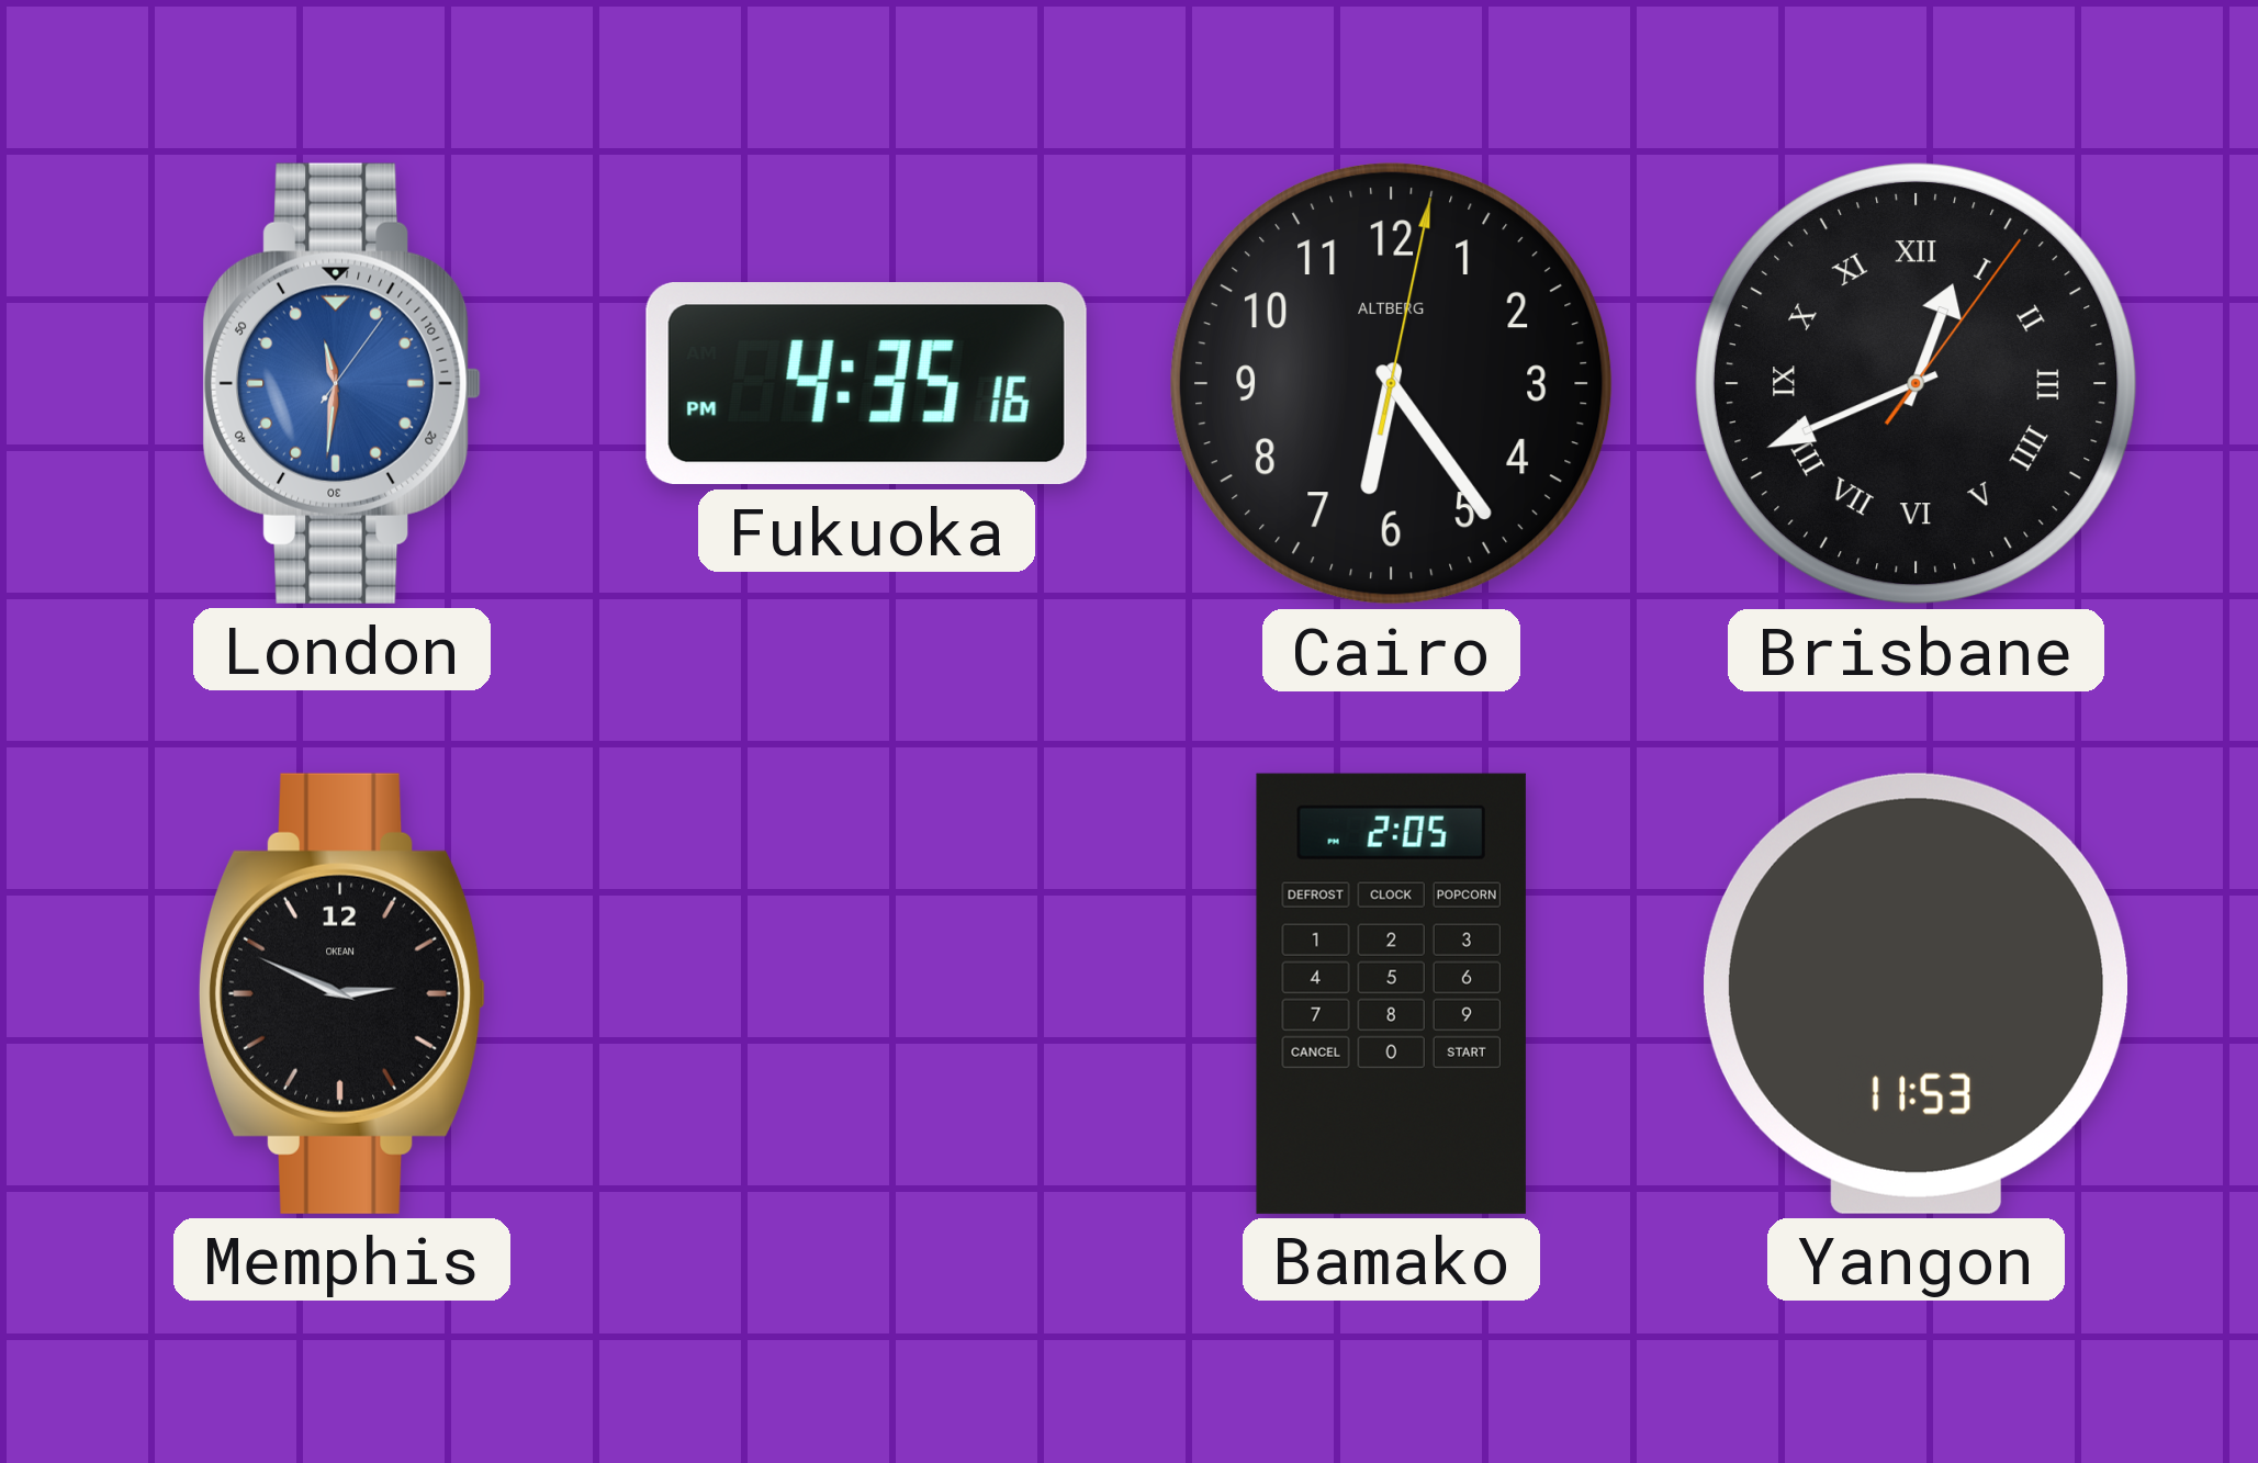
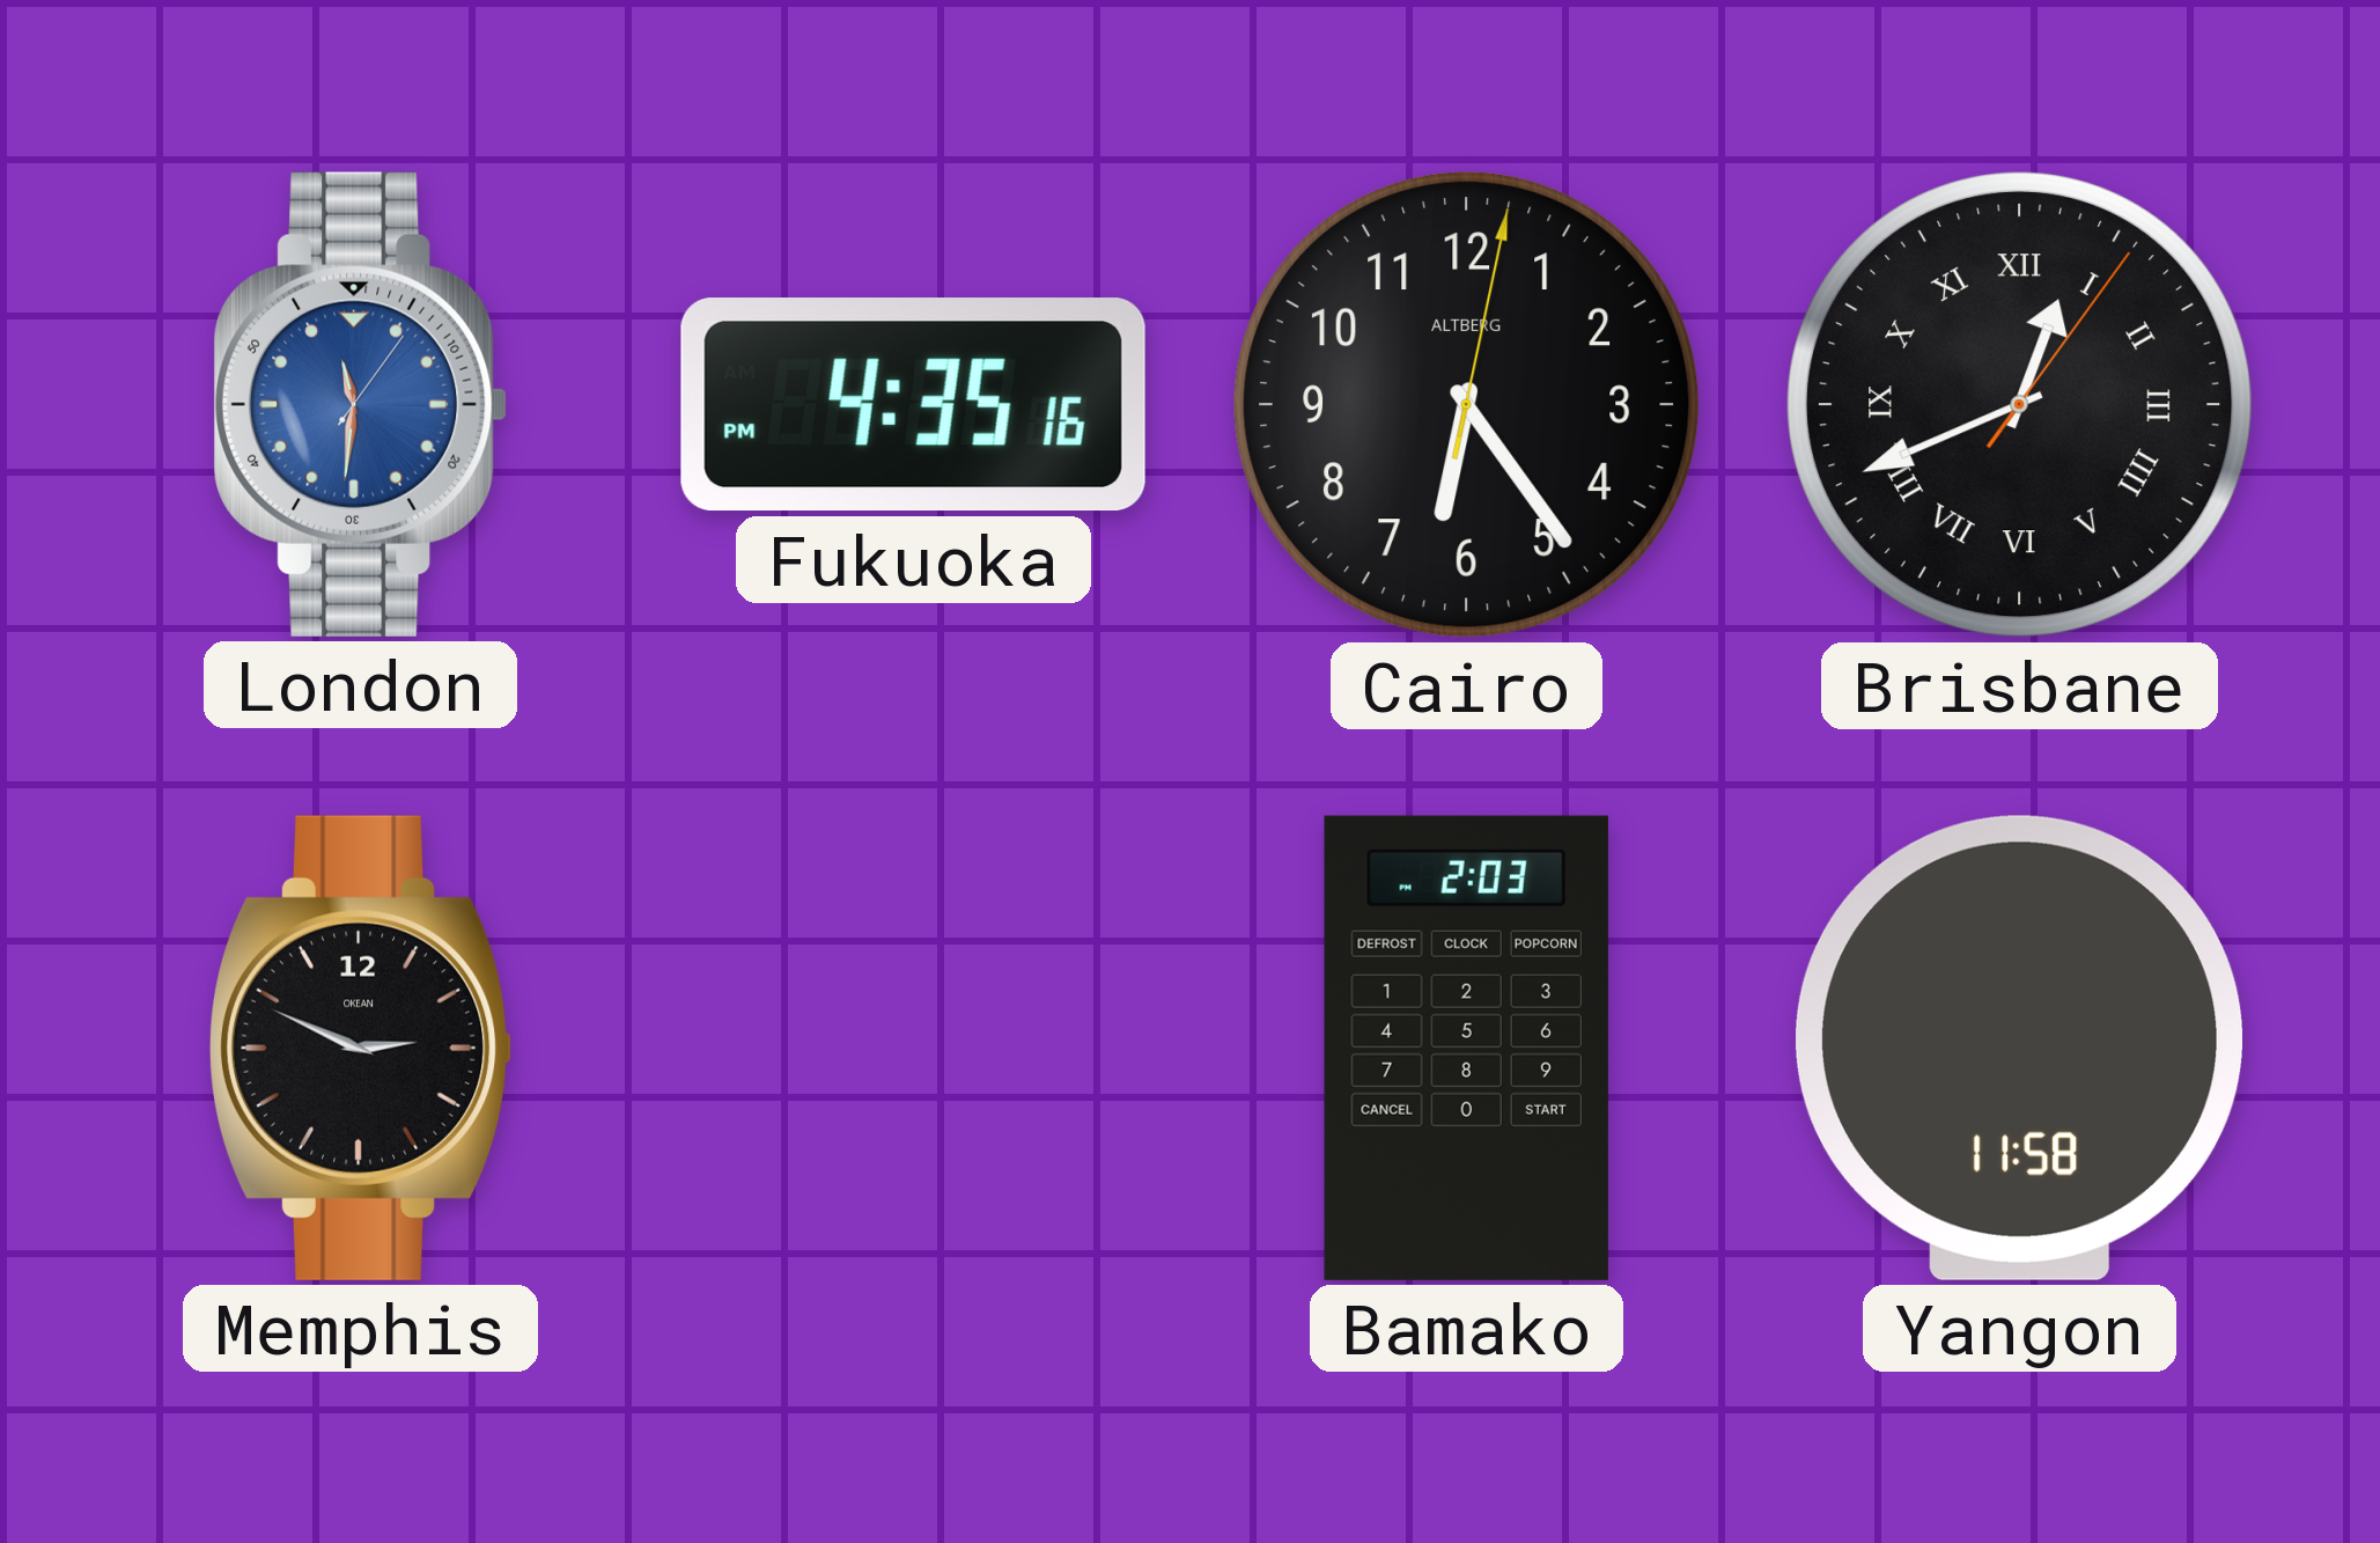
Bamako: 2:05 -> 2:03
Yangon: 11:53 -> 11:58
